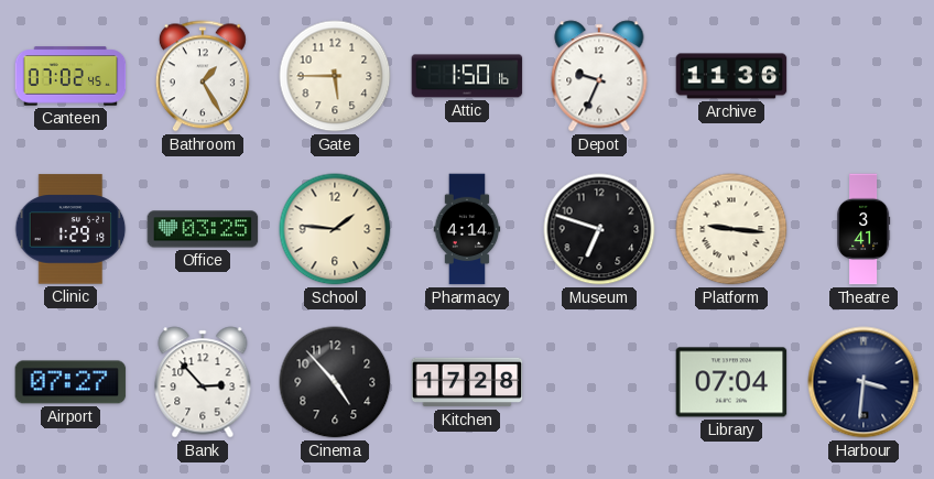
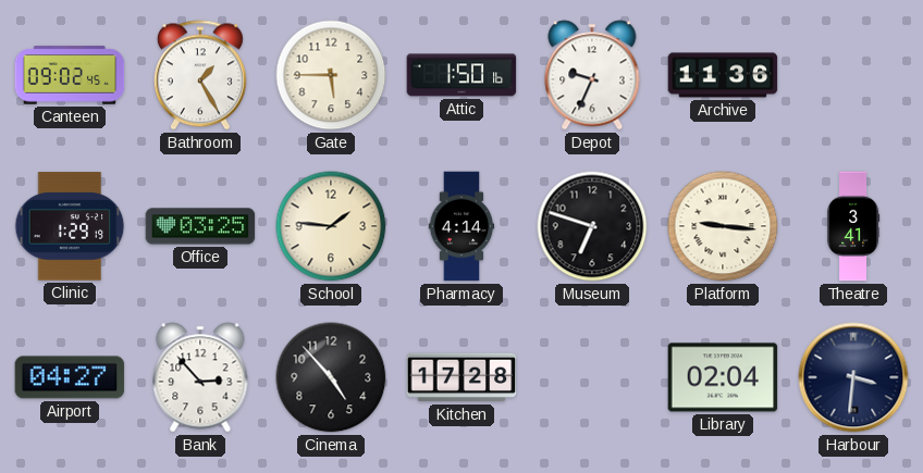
Canteen: 07:02 -> 09:02
Airport: 07:27 -> 04:27
Library: 07:04 -> 02:04
